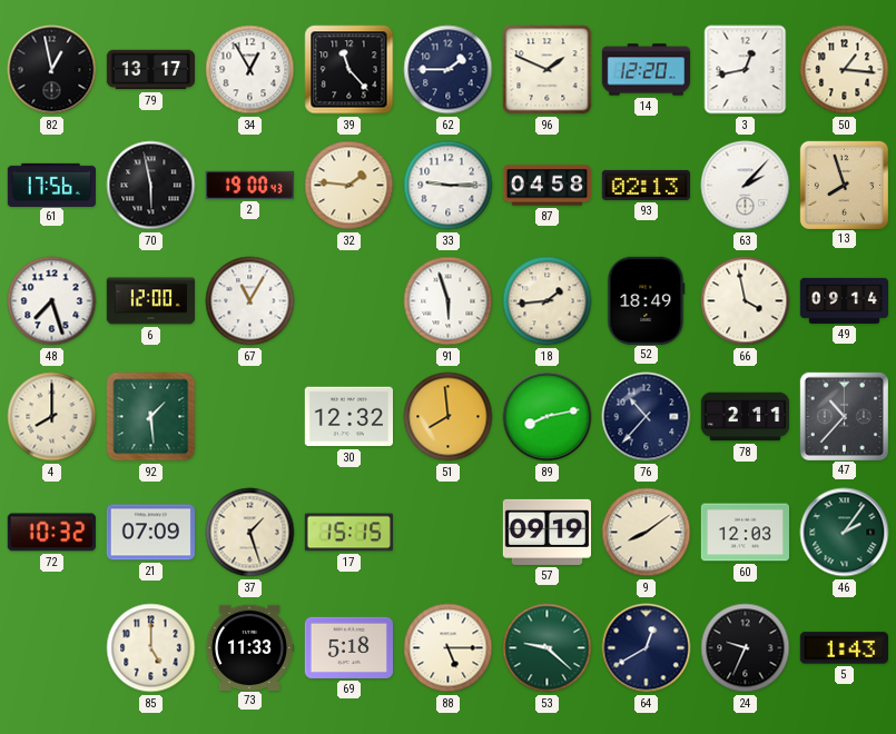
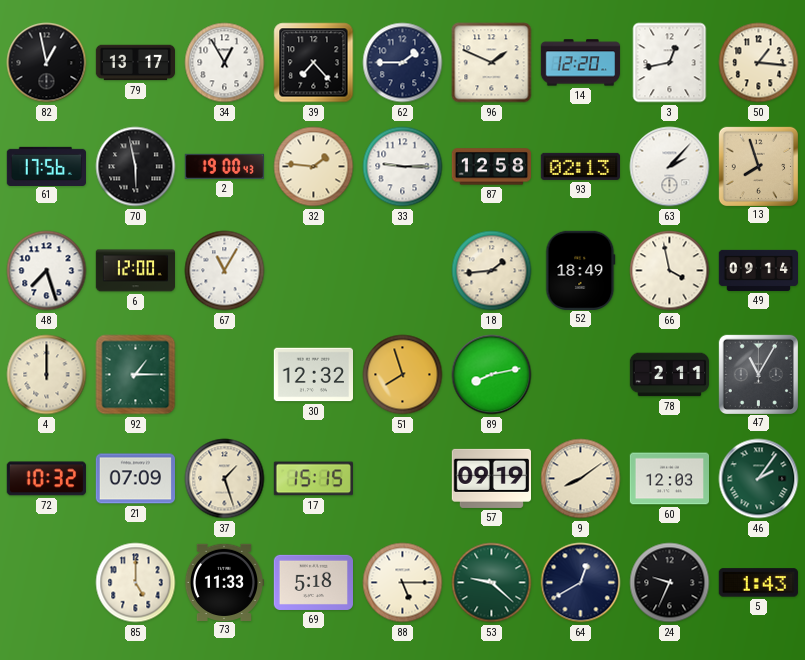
39: 11:23 -> 7:23
87: 04:58 -> 12:58
91: 5:57 -> none
4: 8:00 -> 12:00
92: 1:29 -> 1:15
51: 7:59 -> 7:57
76: 10:37 -> none
47: 10:37 -> 11:05
